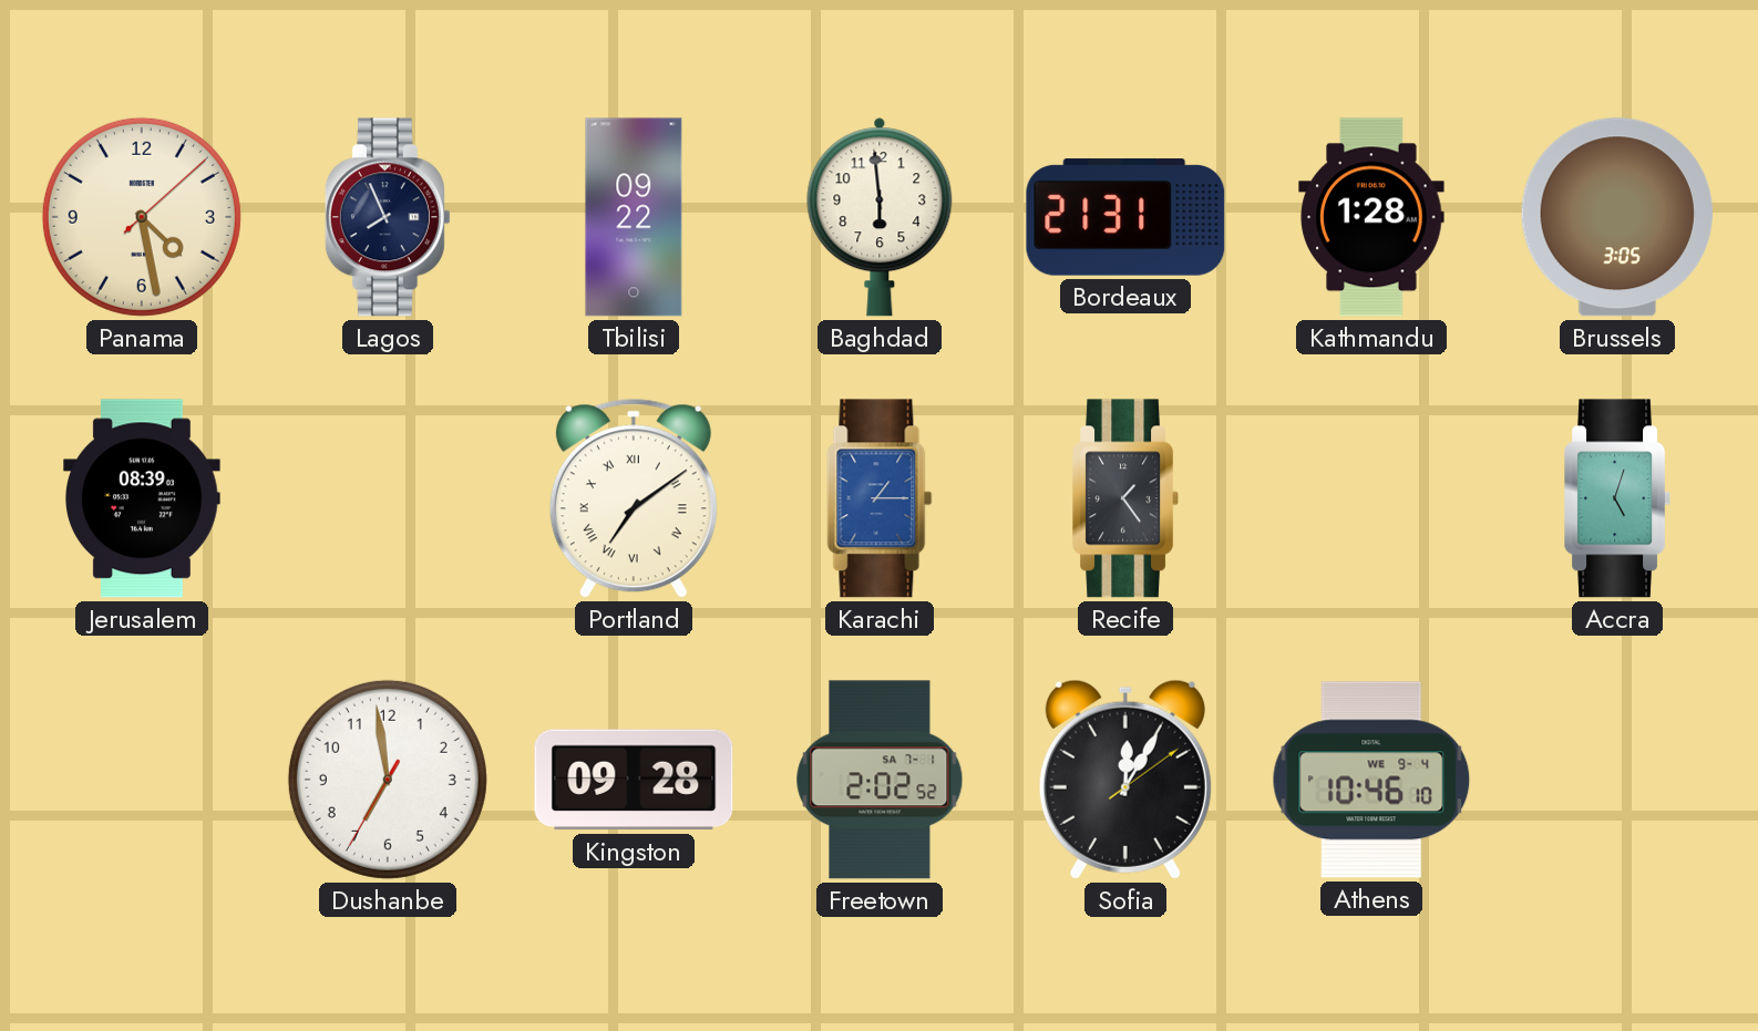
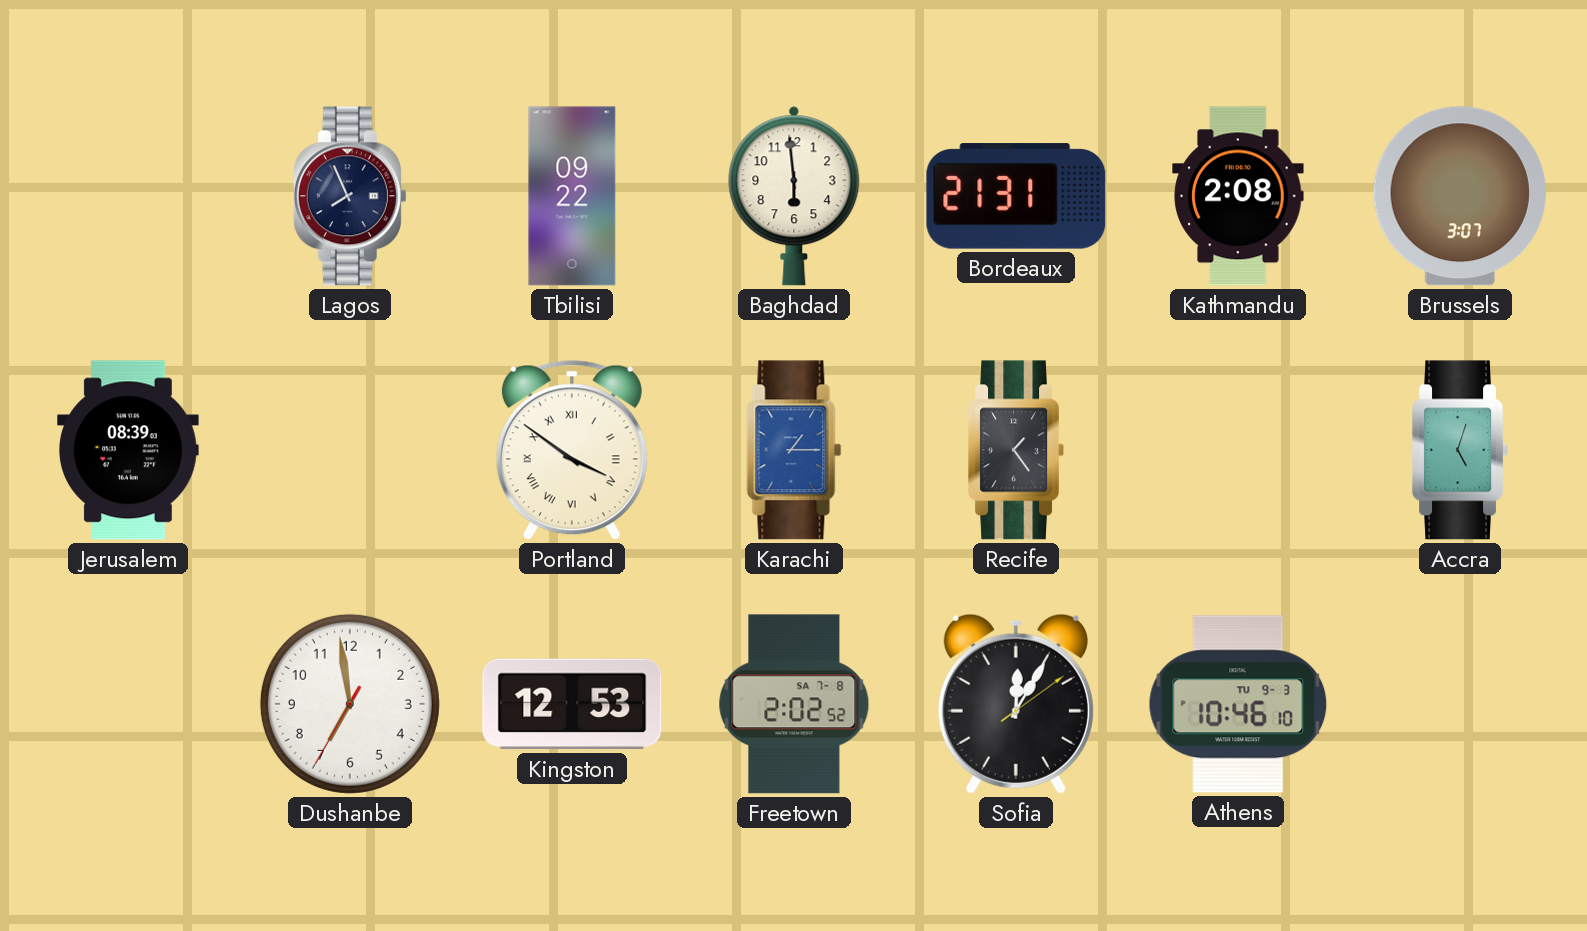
Panama: 4:28 -> none
Kathmandu: 1:28 -> 2:08
Brussels: 3:05 -> 3:07
Portland: 7:09 -> 3:51
Kingston: 09:28 -> 12:53
Freetown date: SA 7-1 -> SA 7-8
Athens date: WE 9-4 -> TU 9-3
